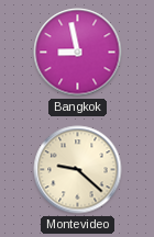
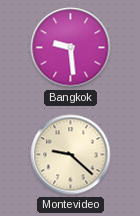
Bangkok: 8:58 -> 9:29
